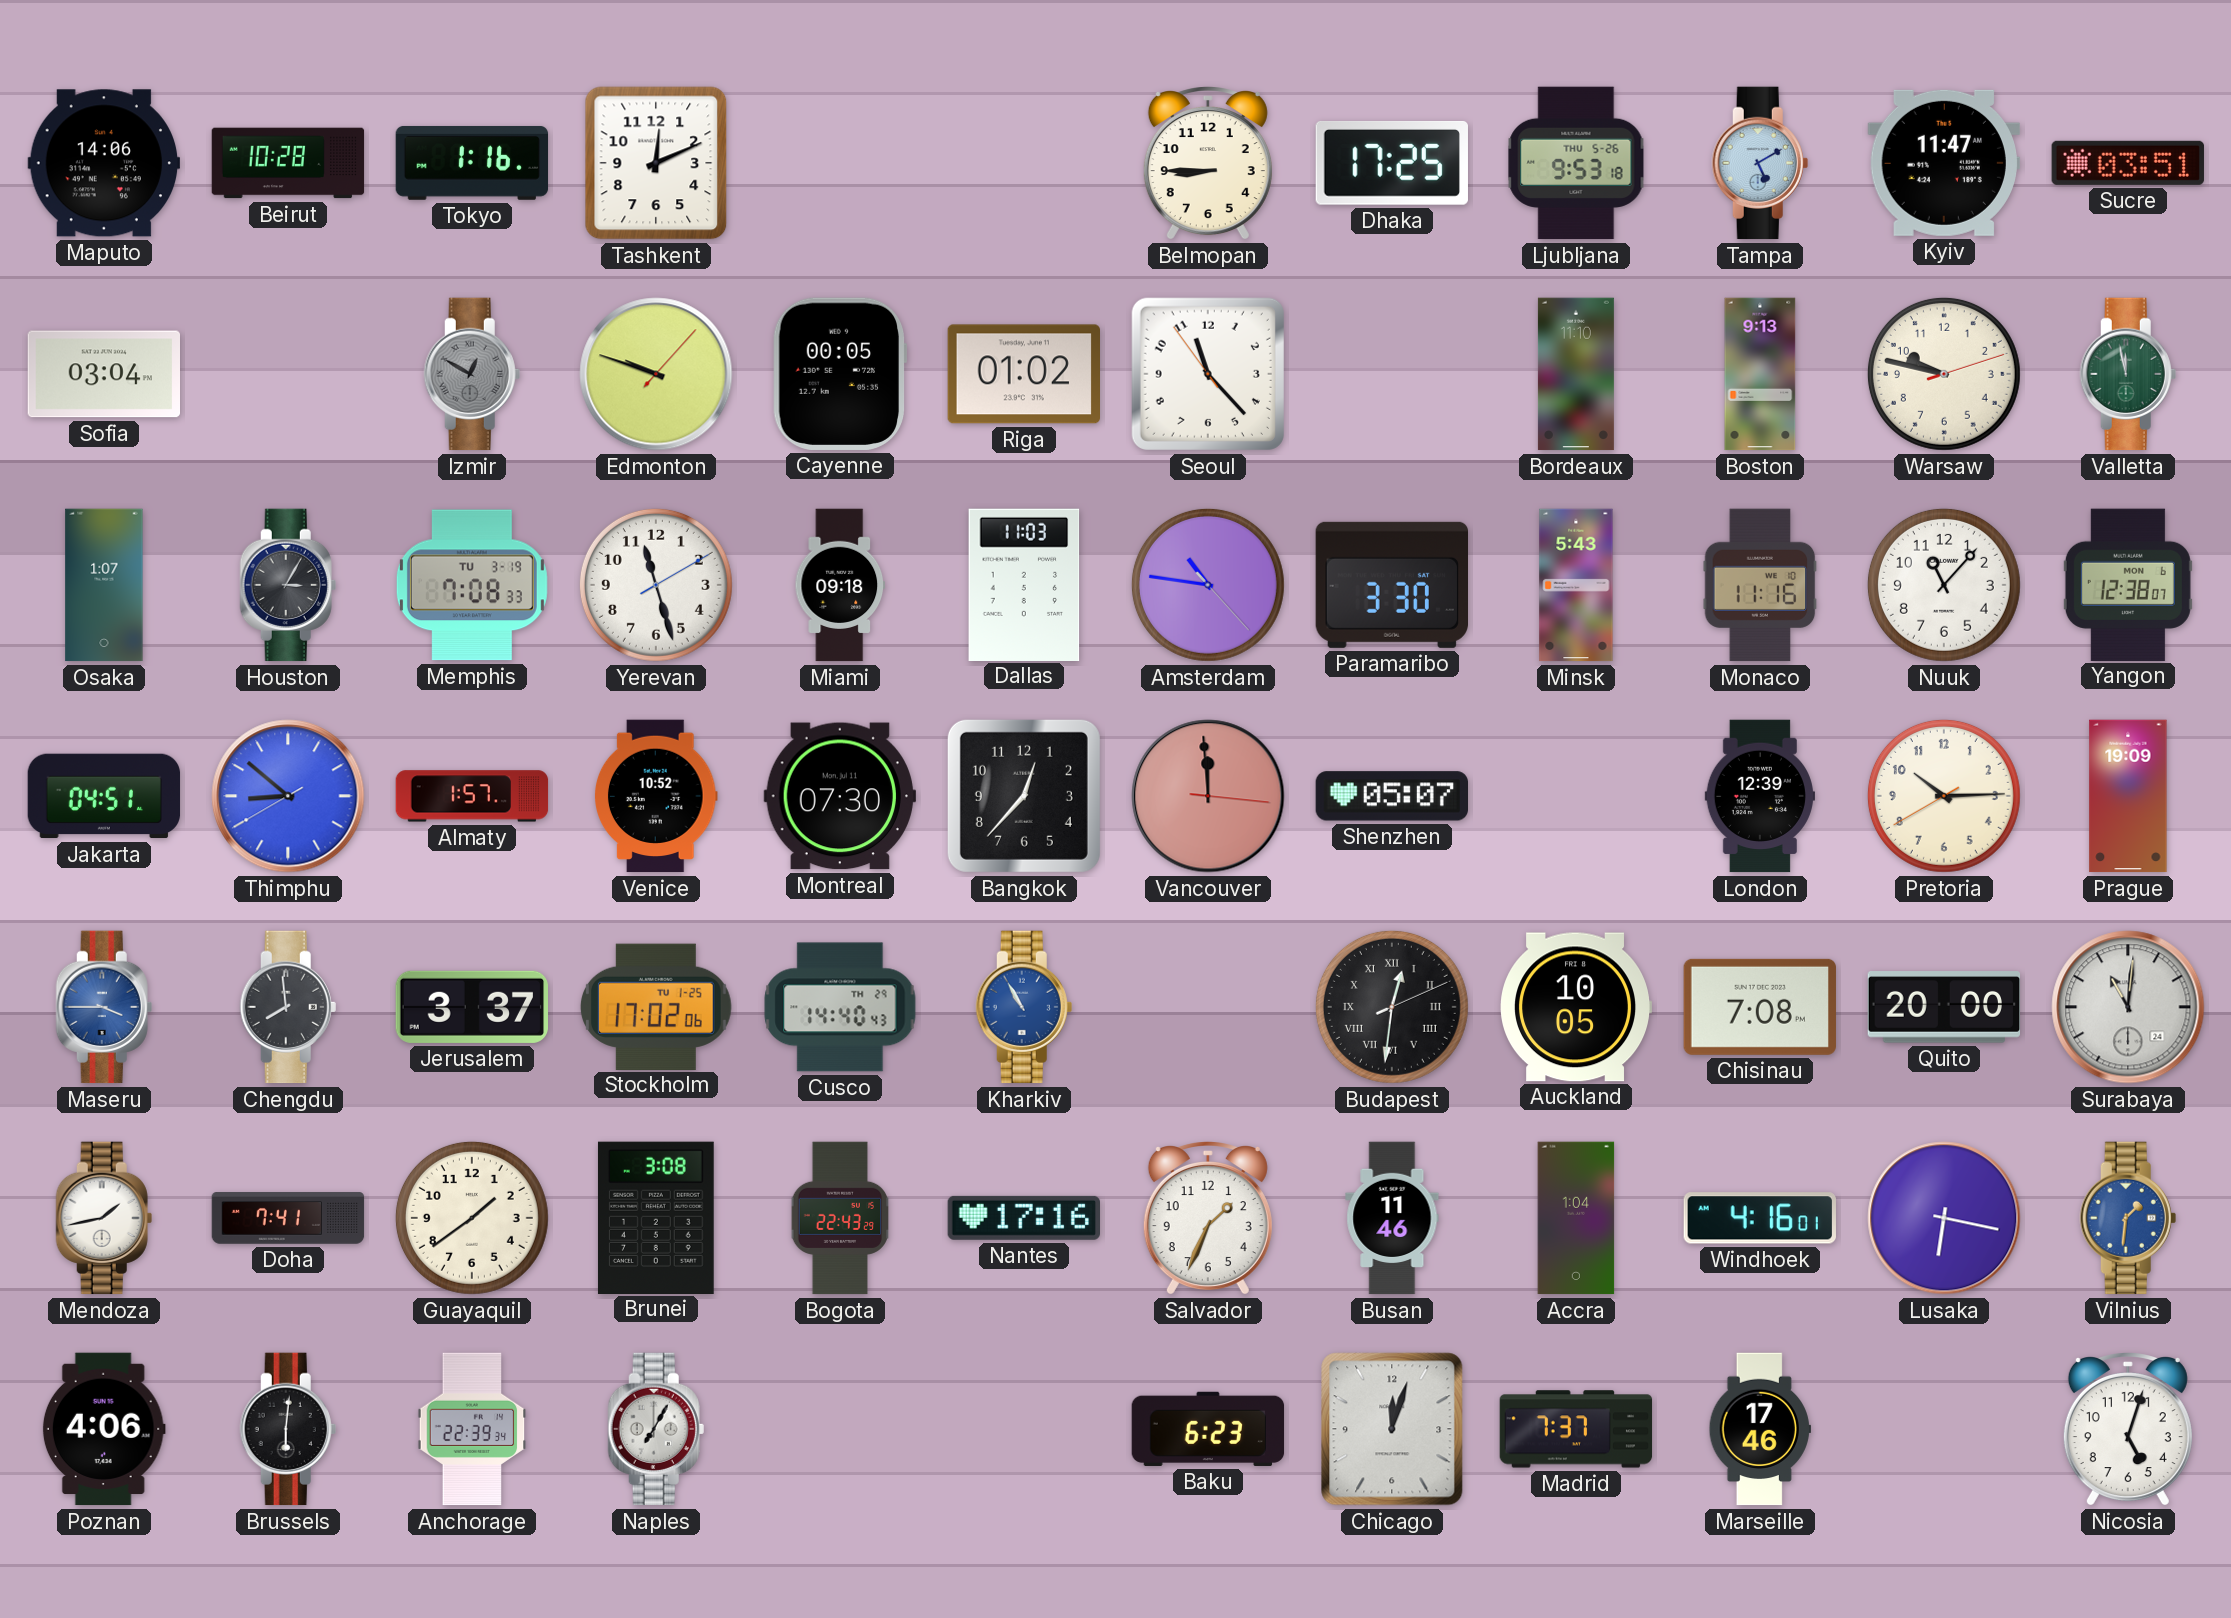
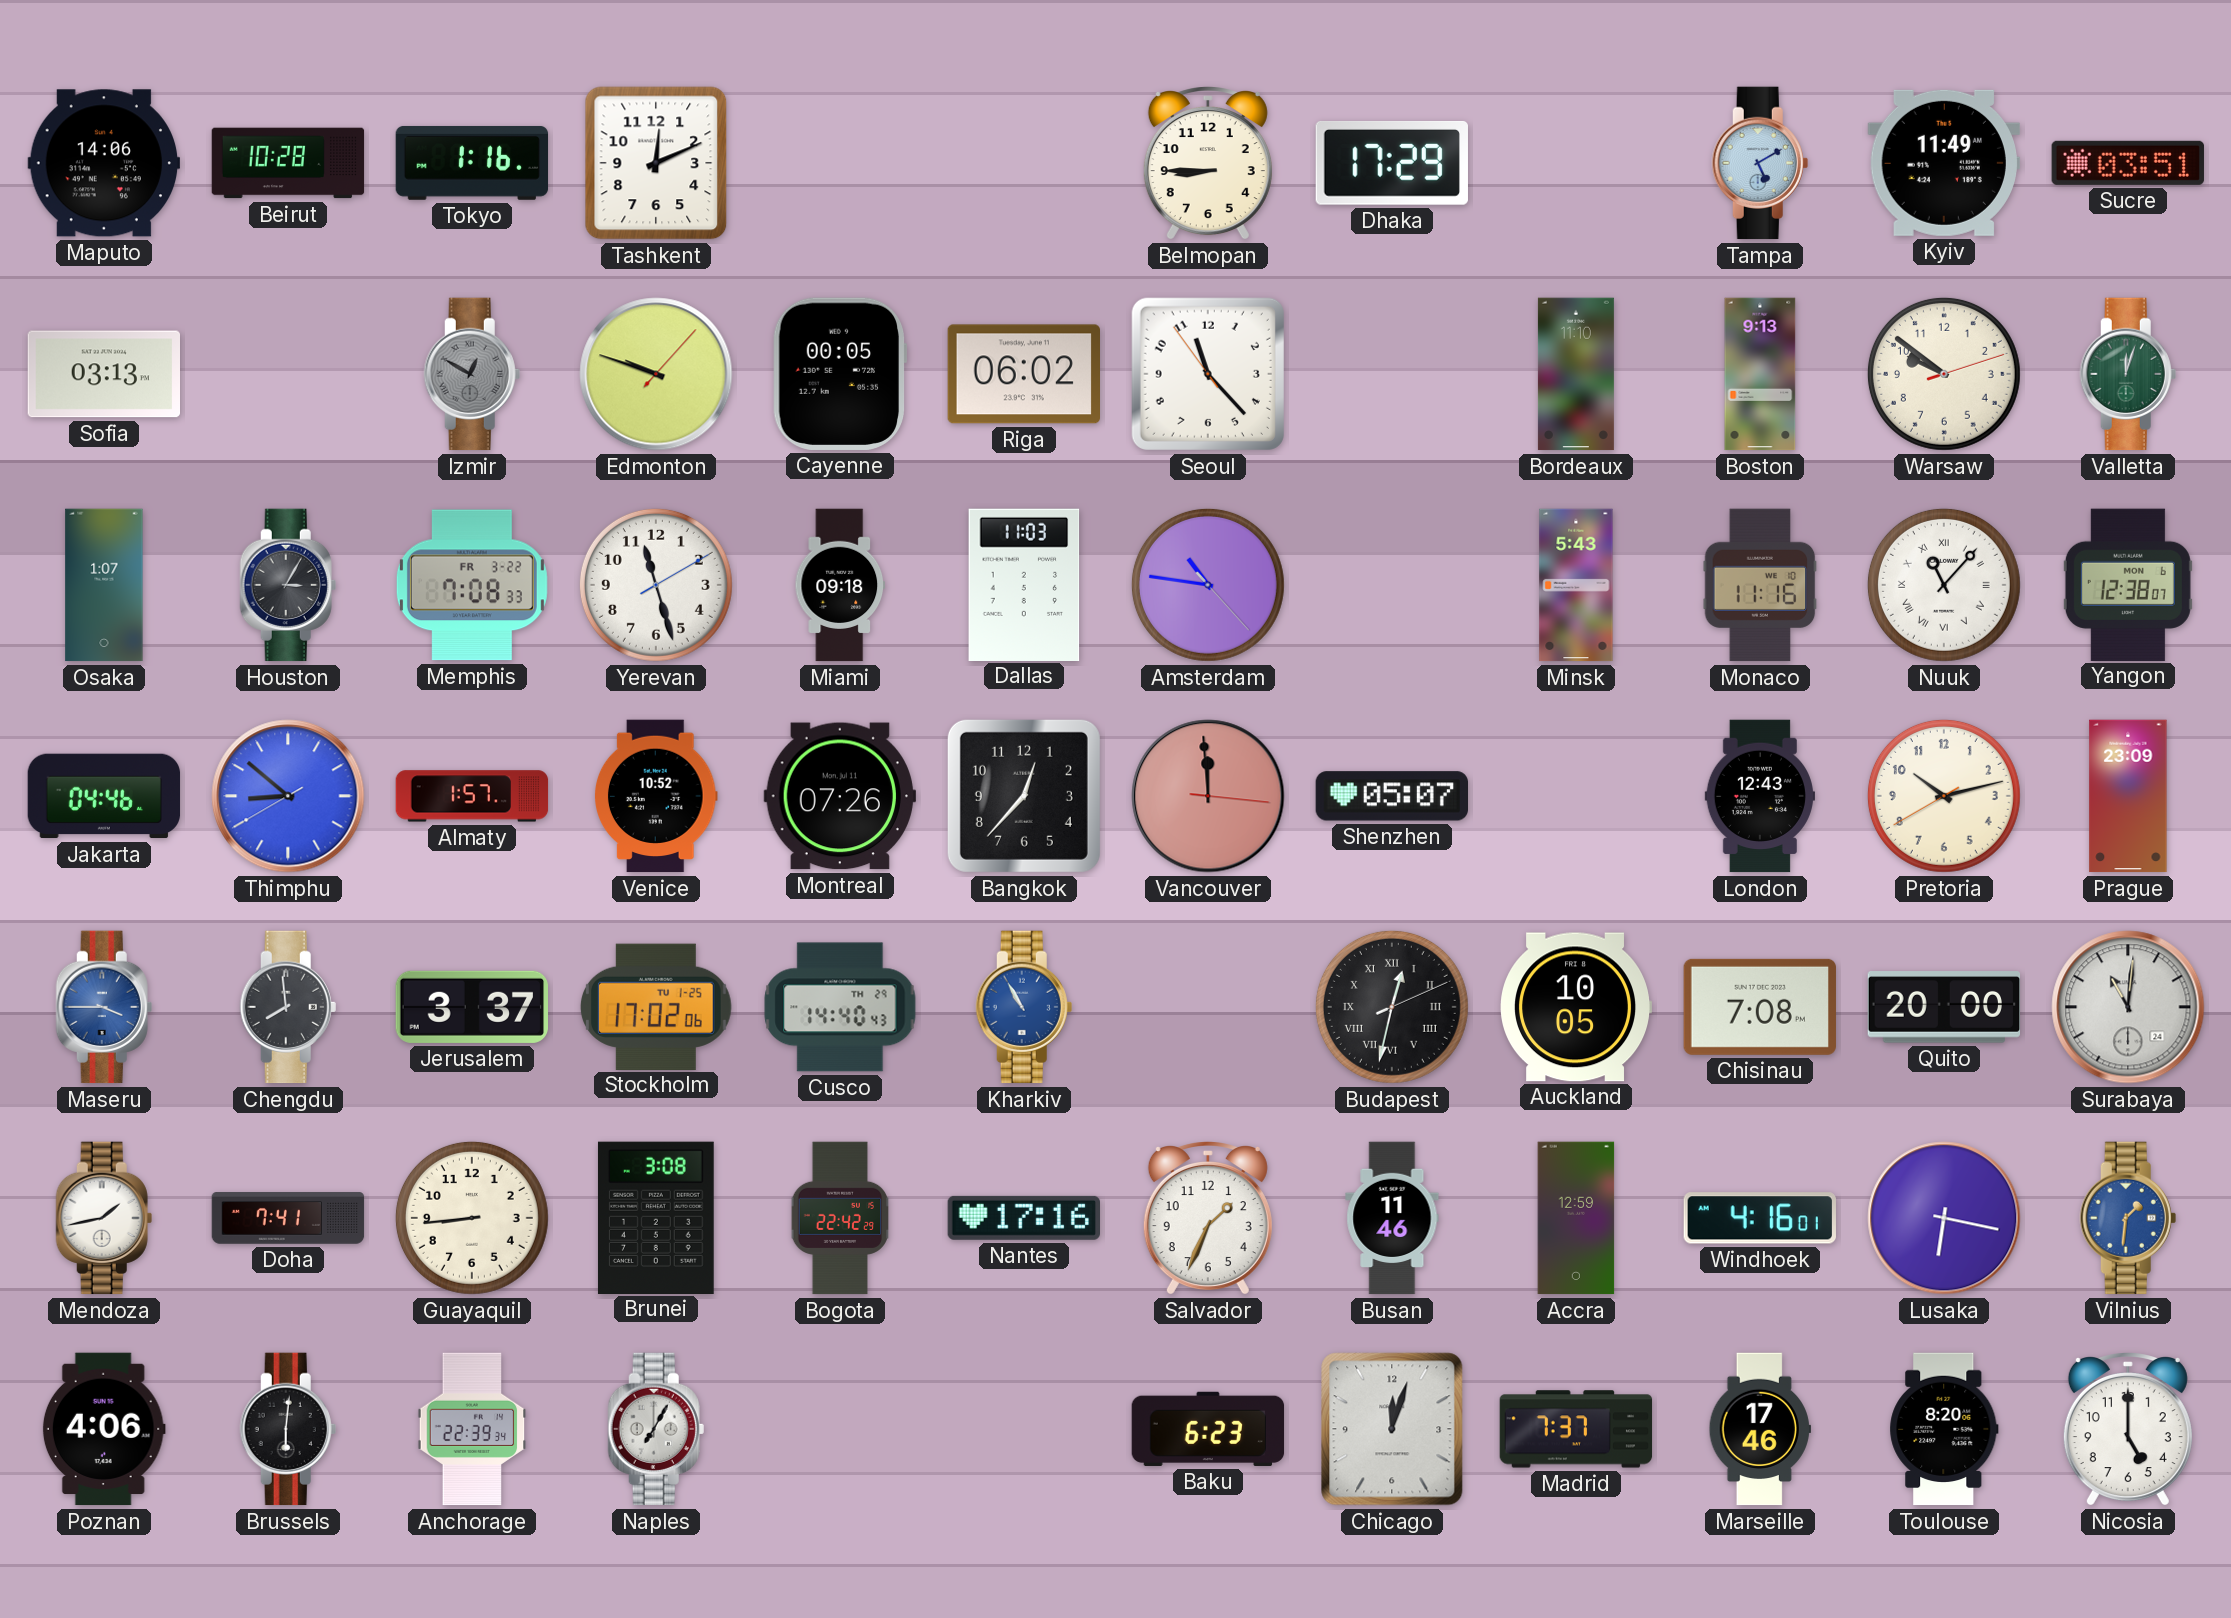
Dhaka: 17:25 -> 17:29
Ljubljana: 9:53 -> none
Kyiv: 11:47 -> 11:49
Sofia: 03:04 -> 03:13
Riga: 01:02 -> 06:02
Warsaw: 9:47 -> 9:51
Valletta: 11:58 -> 12:03
Memphis date: TU 3-19 -> FR 3-22
Paramaribo: 3:30 -> none
Nuuk numerals: Arabic -> Roman
Jakarta: 04:51 -> 04:46
Montreal: 07:30 -> 07:26
London: 12:39 -> 12:43
Pretoria: 10:14 -> 10:12
Prague: 19:09 -> 23:09
Budapest: 12:31 -> 12:32
Guayaquil: 1:39 -> 8:44
Bogota: 22:43 -> 22:42
Accra: 1:04 -> 12:59
Toulouse: none -> 8:20
Nicosia: 5:03 -> 5:00
